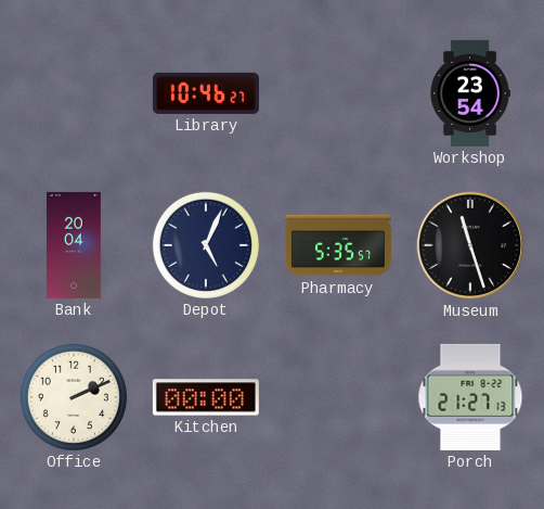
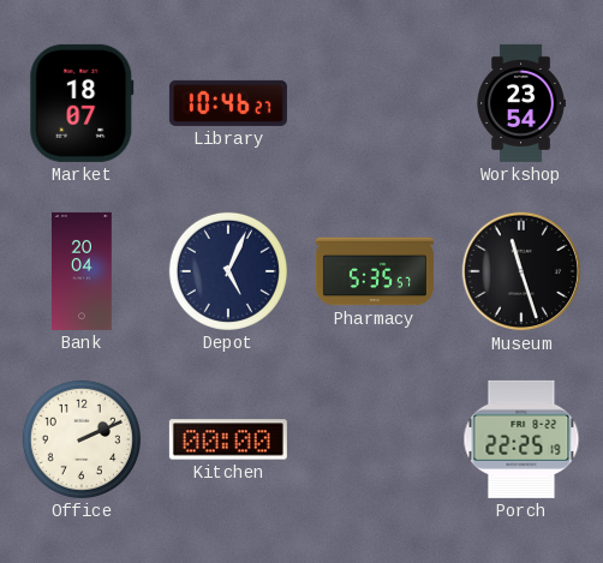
Market: none -> 18:07
Porch: 21:27 -> 22:25
